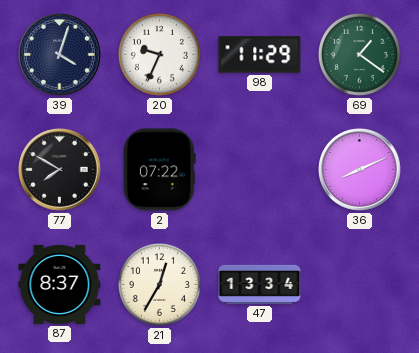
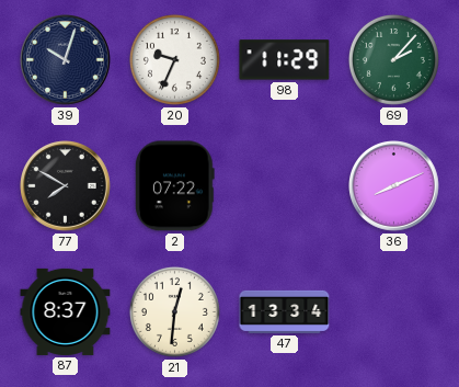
39: 4:03 -> 10:03
69: 1:21 -> 2:07
21: 12:35 -> 12:31
